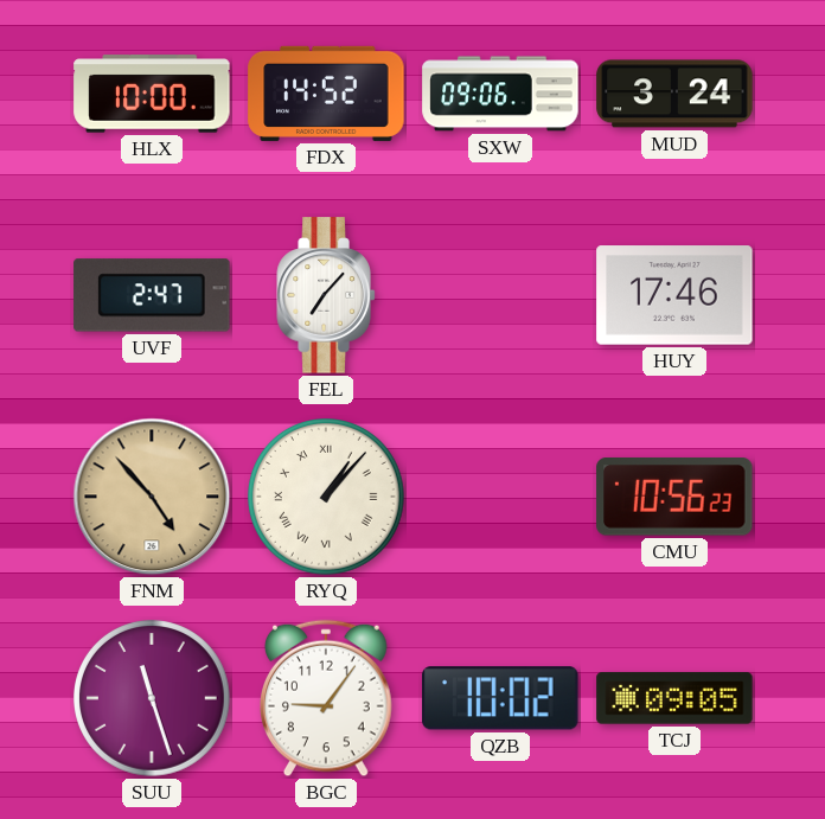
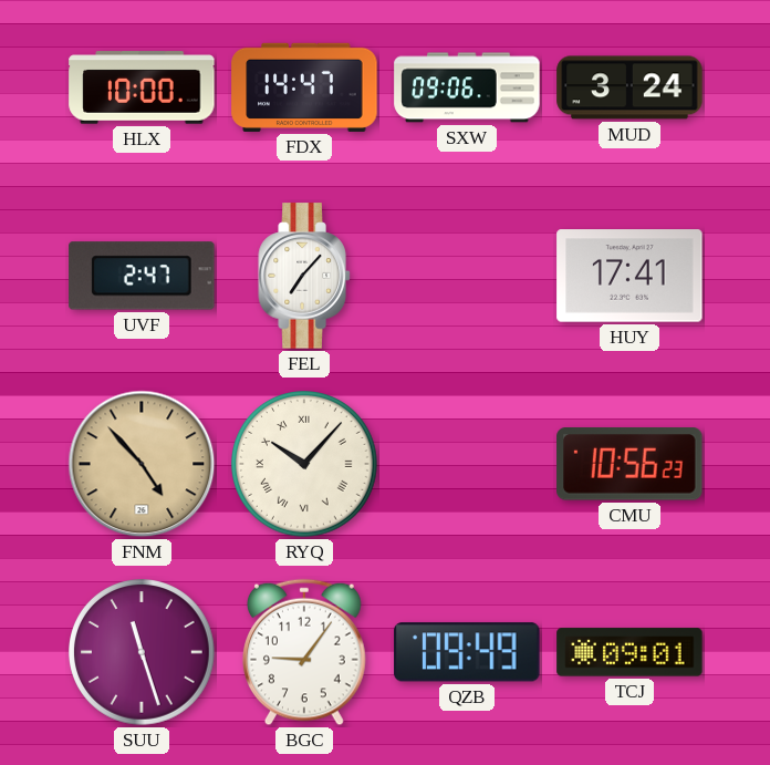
FDX: 14:52 -> 14:47
HUY: 17:46 -> 17:41
RYQ: 1:07 -> 10:07
QZB: 10:02 -> 09:49
TCJ: 09:05 -> 09:01
